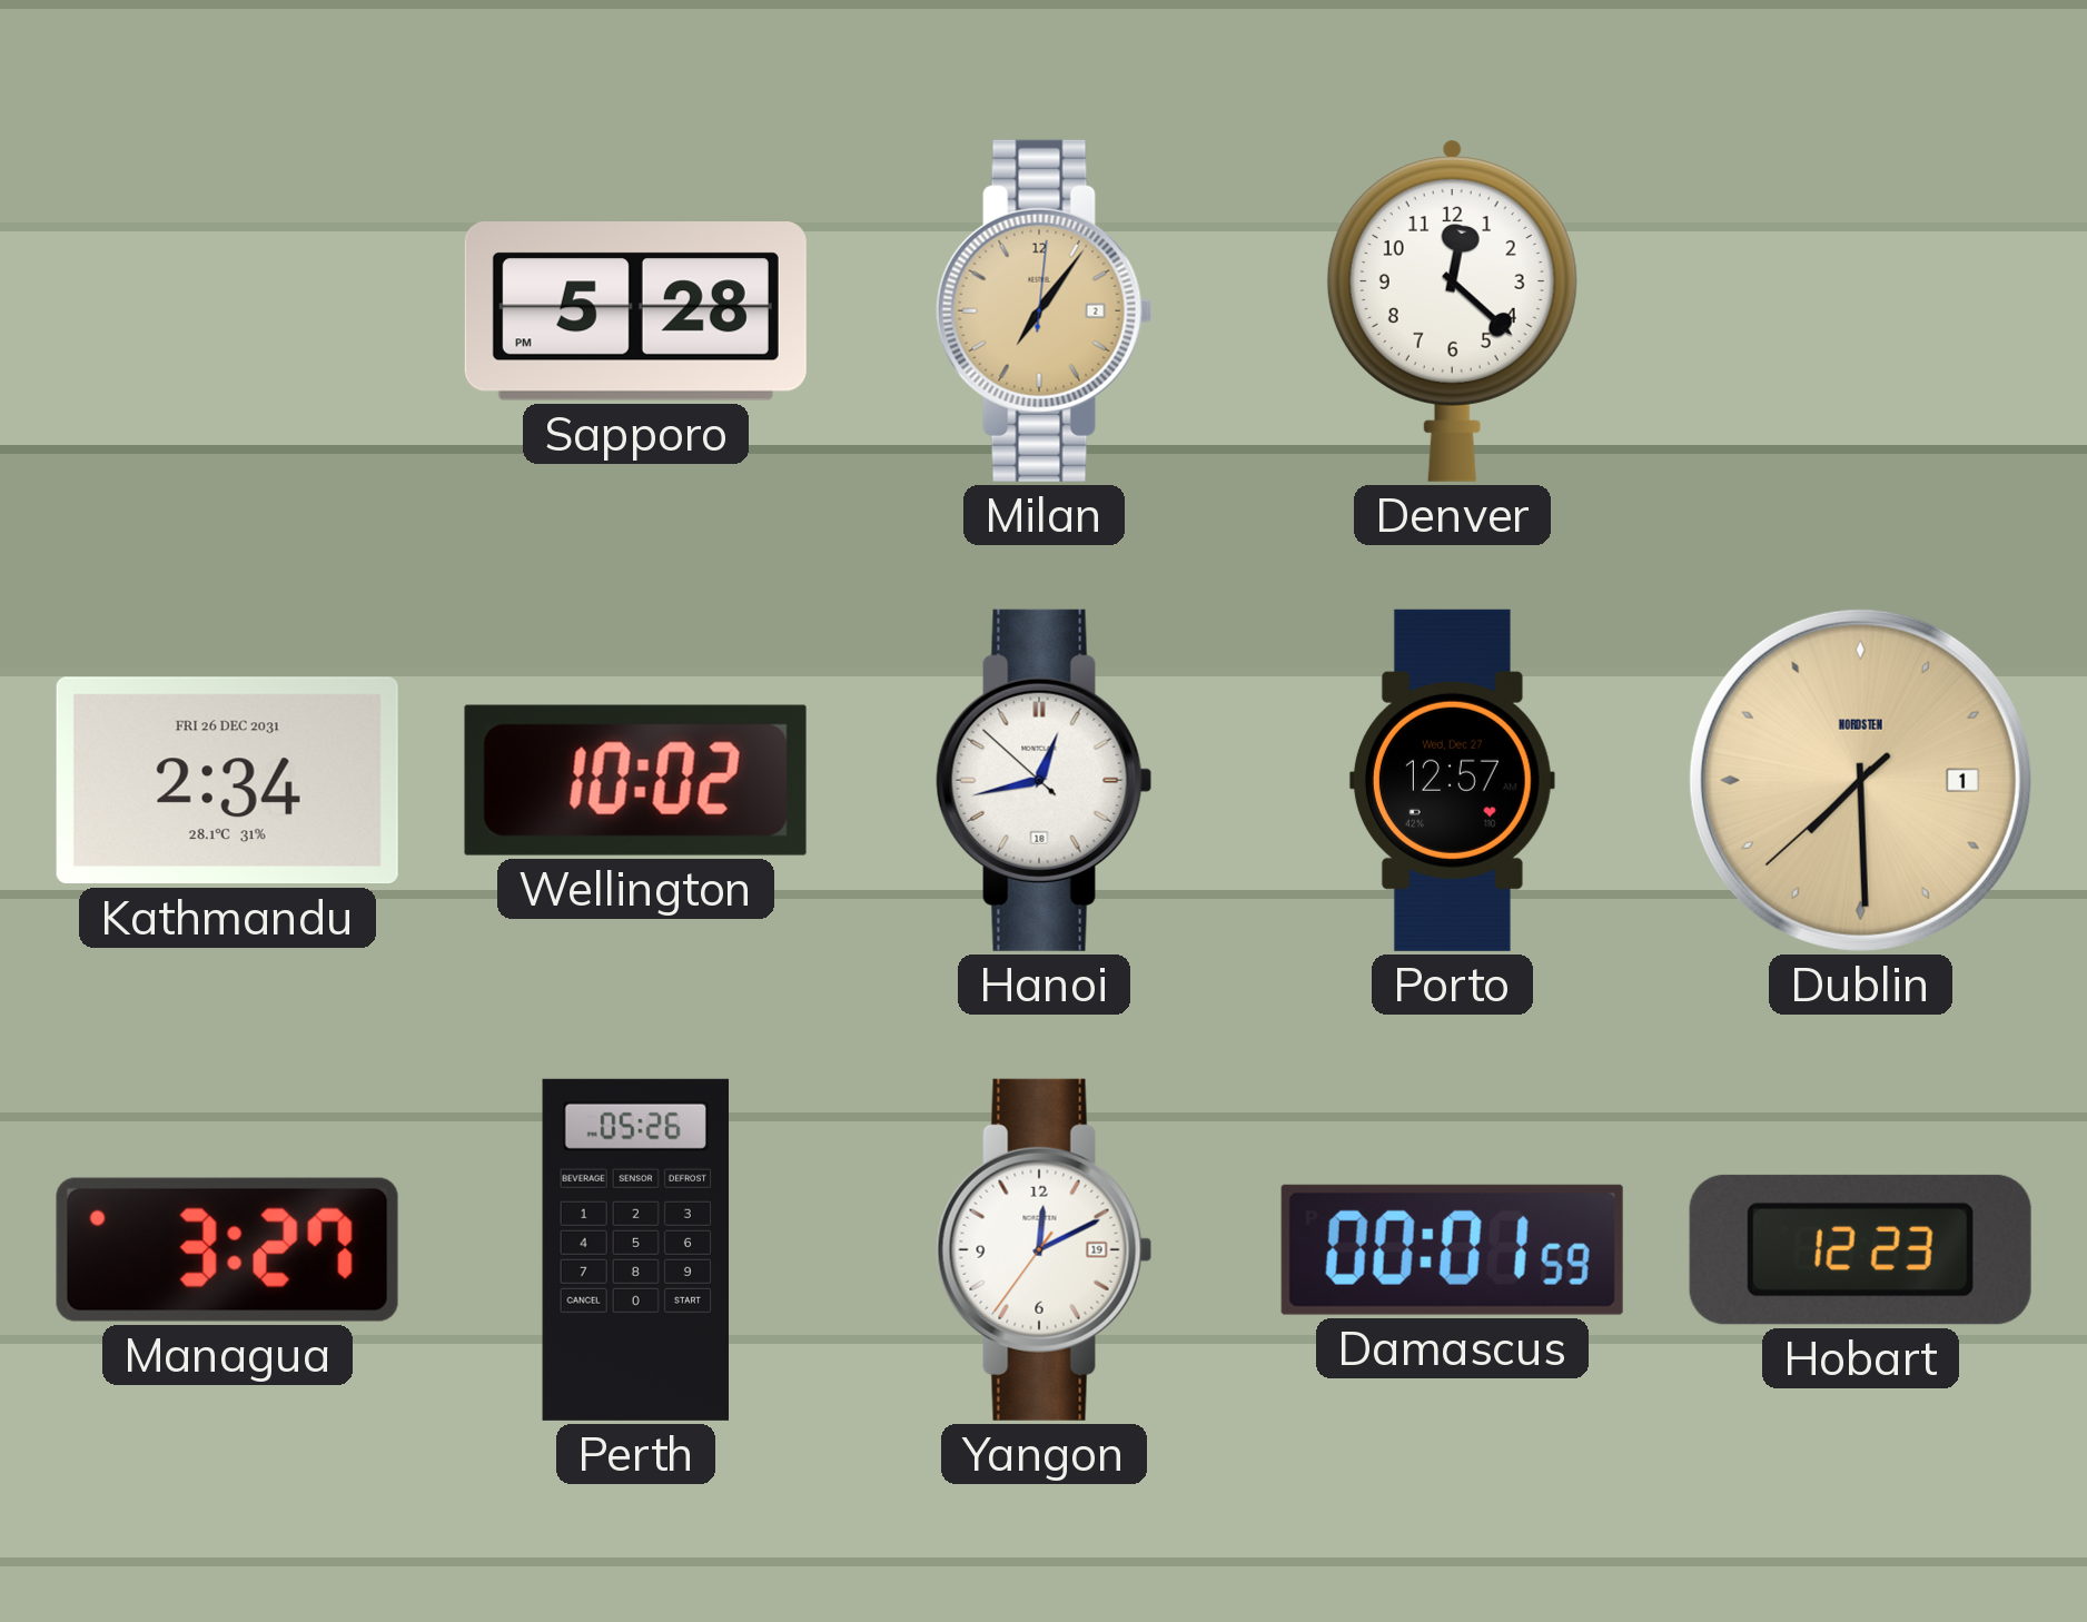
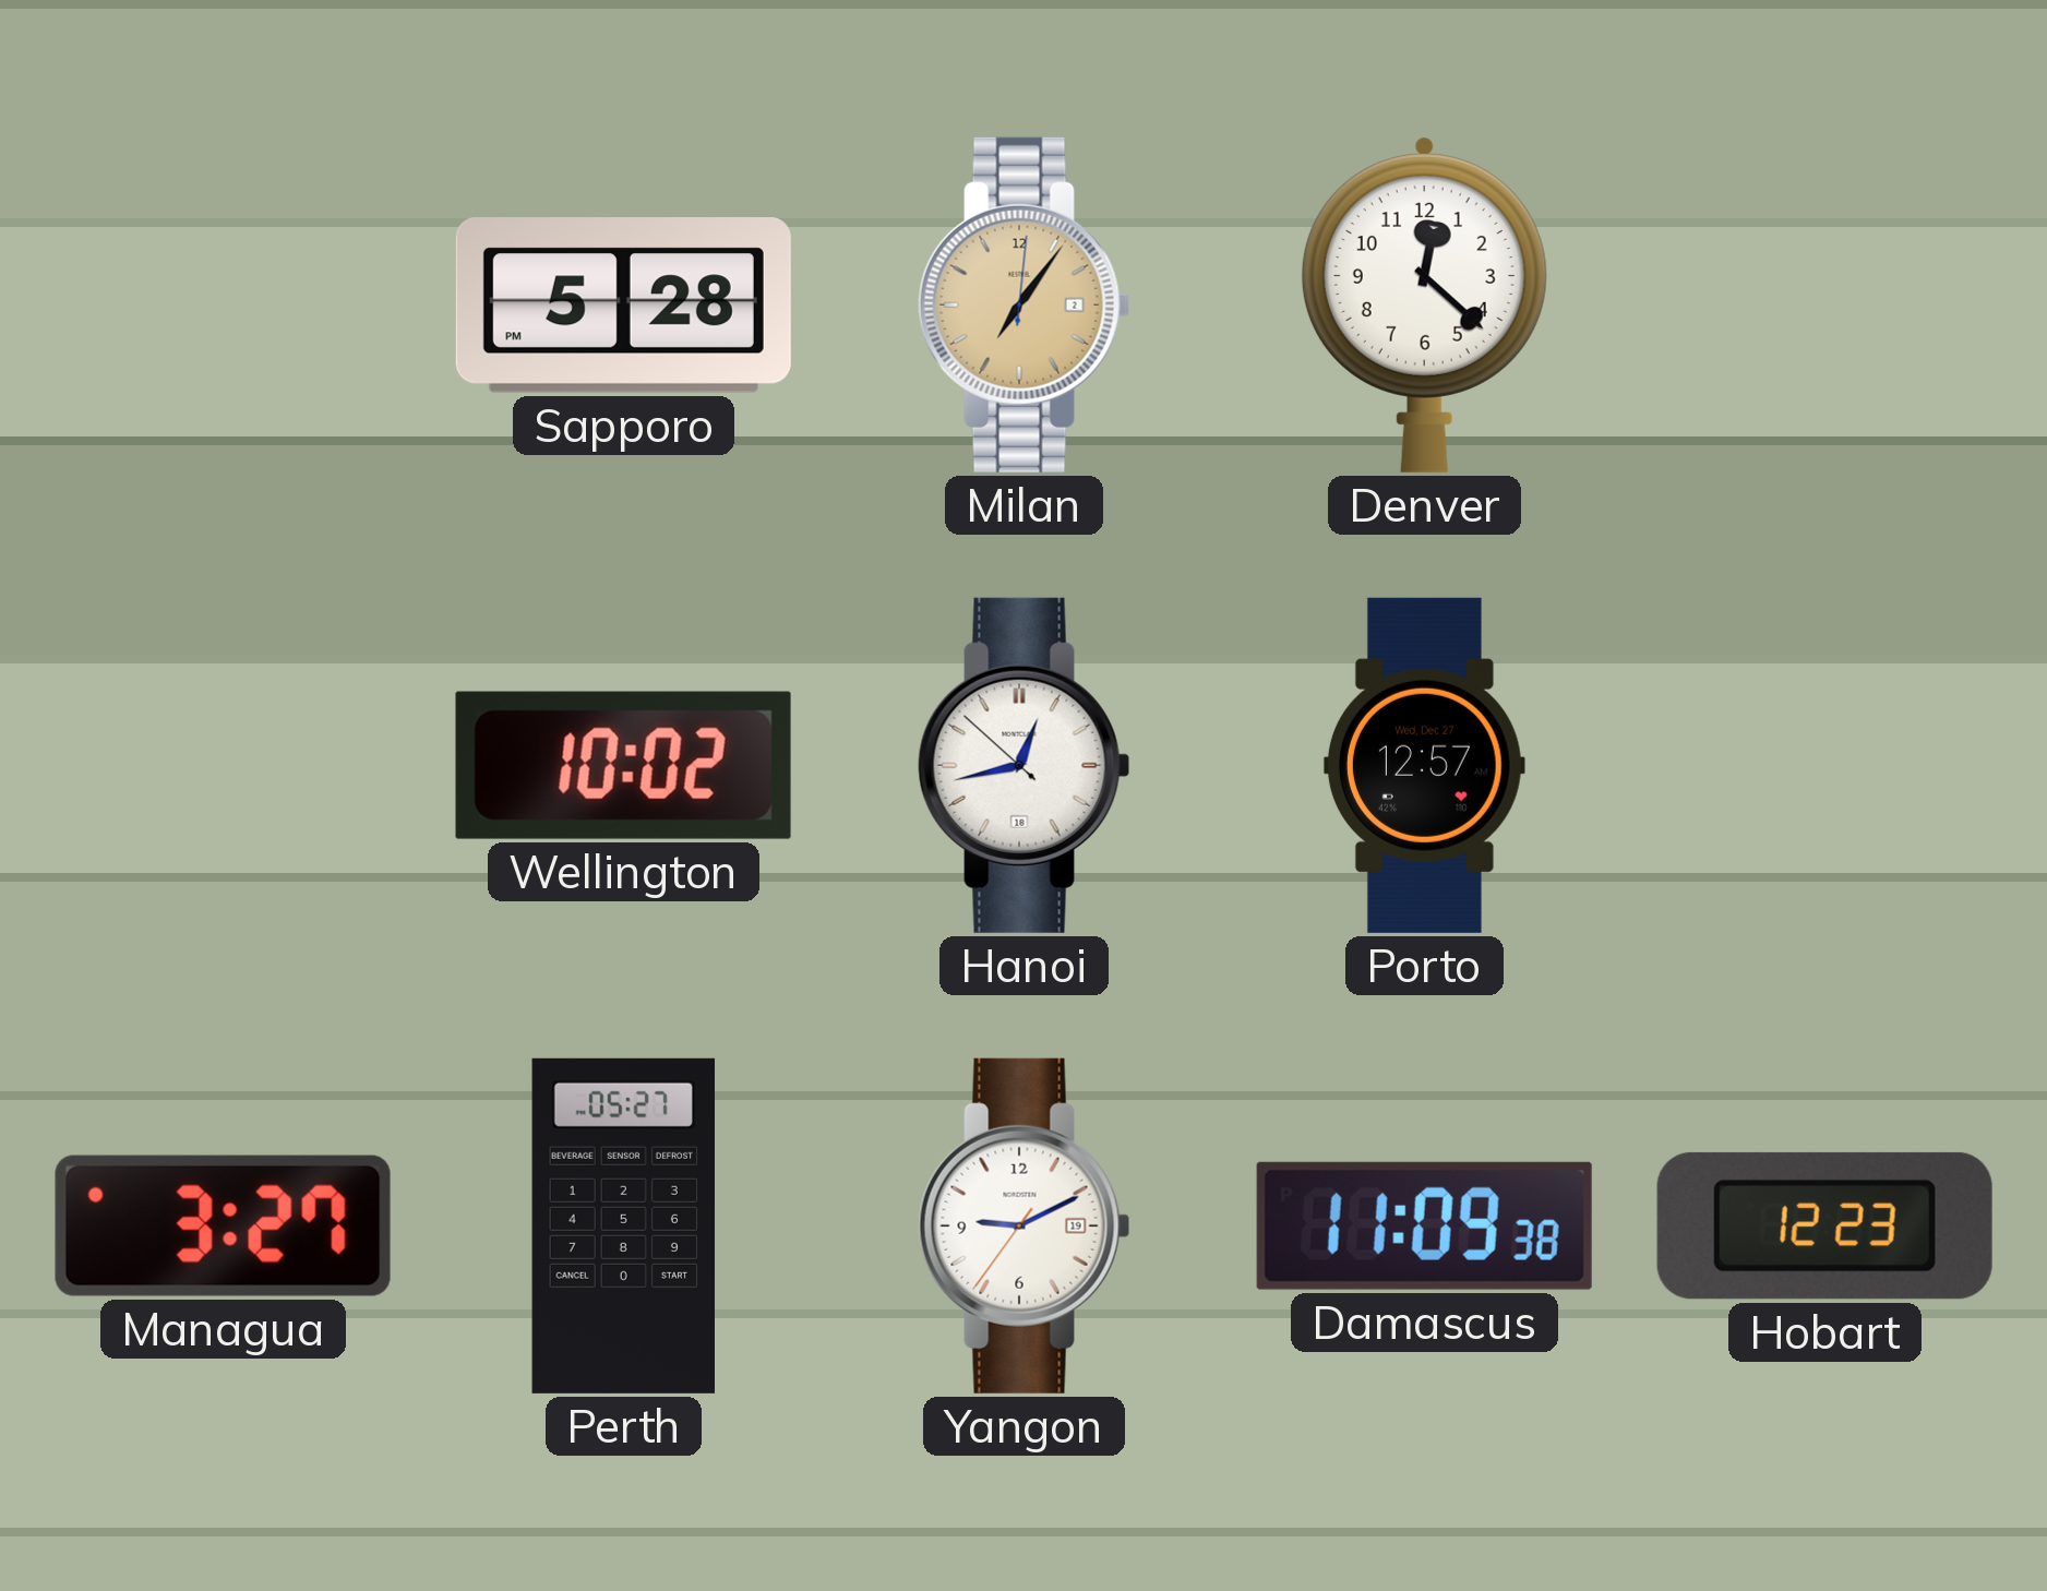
Kathmandu: 2:34 -> none
Dublin: 7:29 -> none
Perth: 05:26 -> 05:27
Yangon: 12:10 -> 9:10
Damascus: 00:01 -> 11:09
